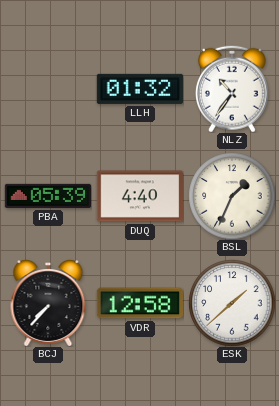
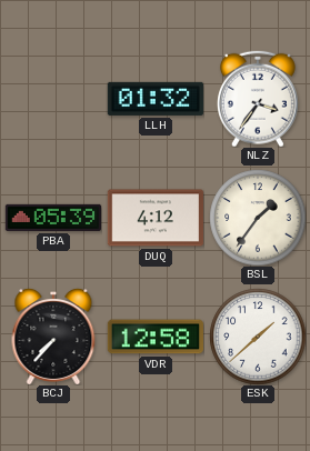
NLZ: 10:36 -> 3:36
DUQ: 4:40 -> 4:12
BSL: 1:34 -> 1:36
